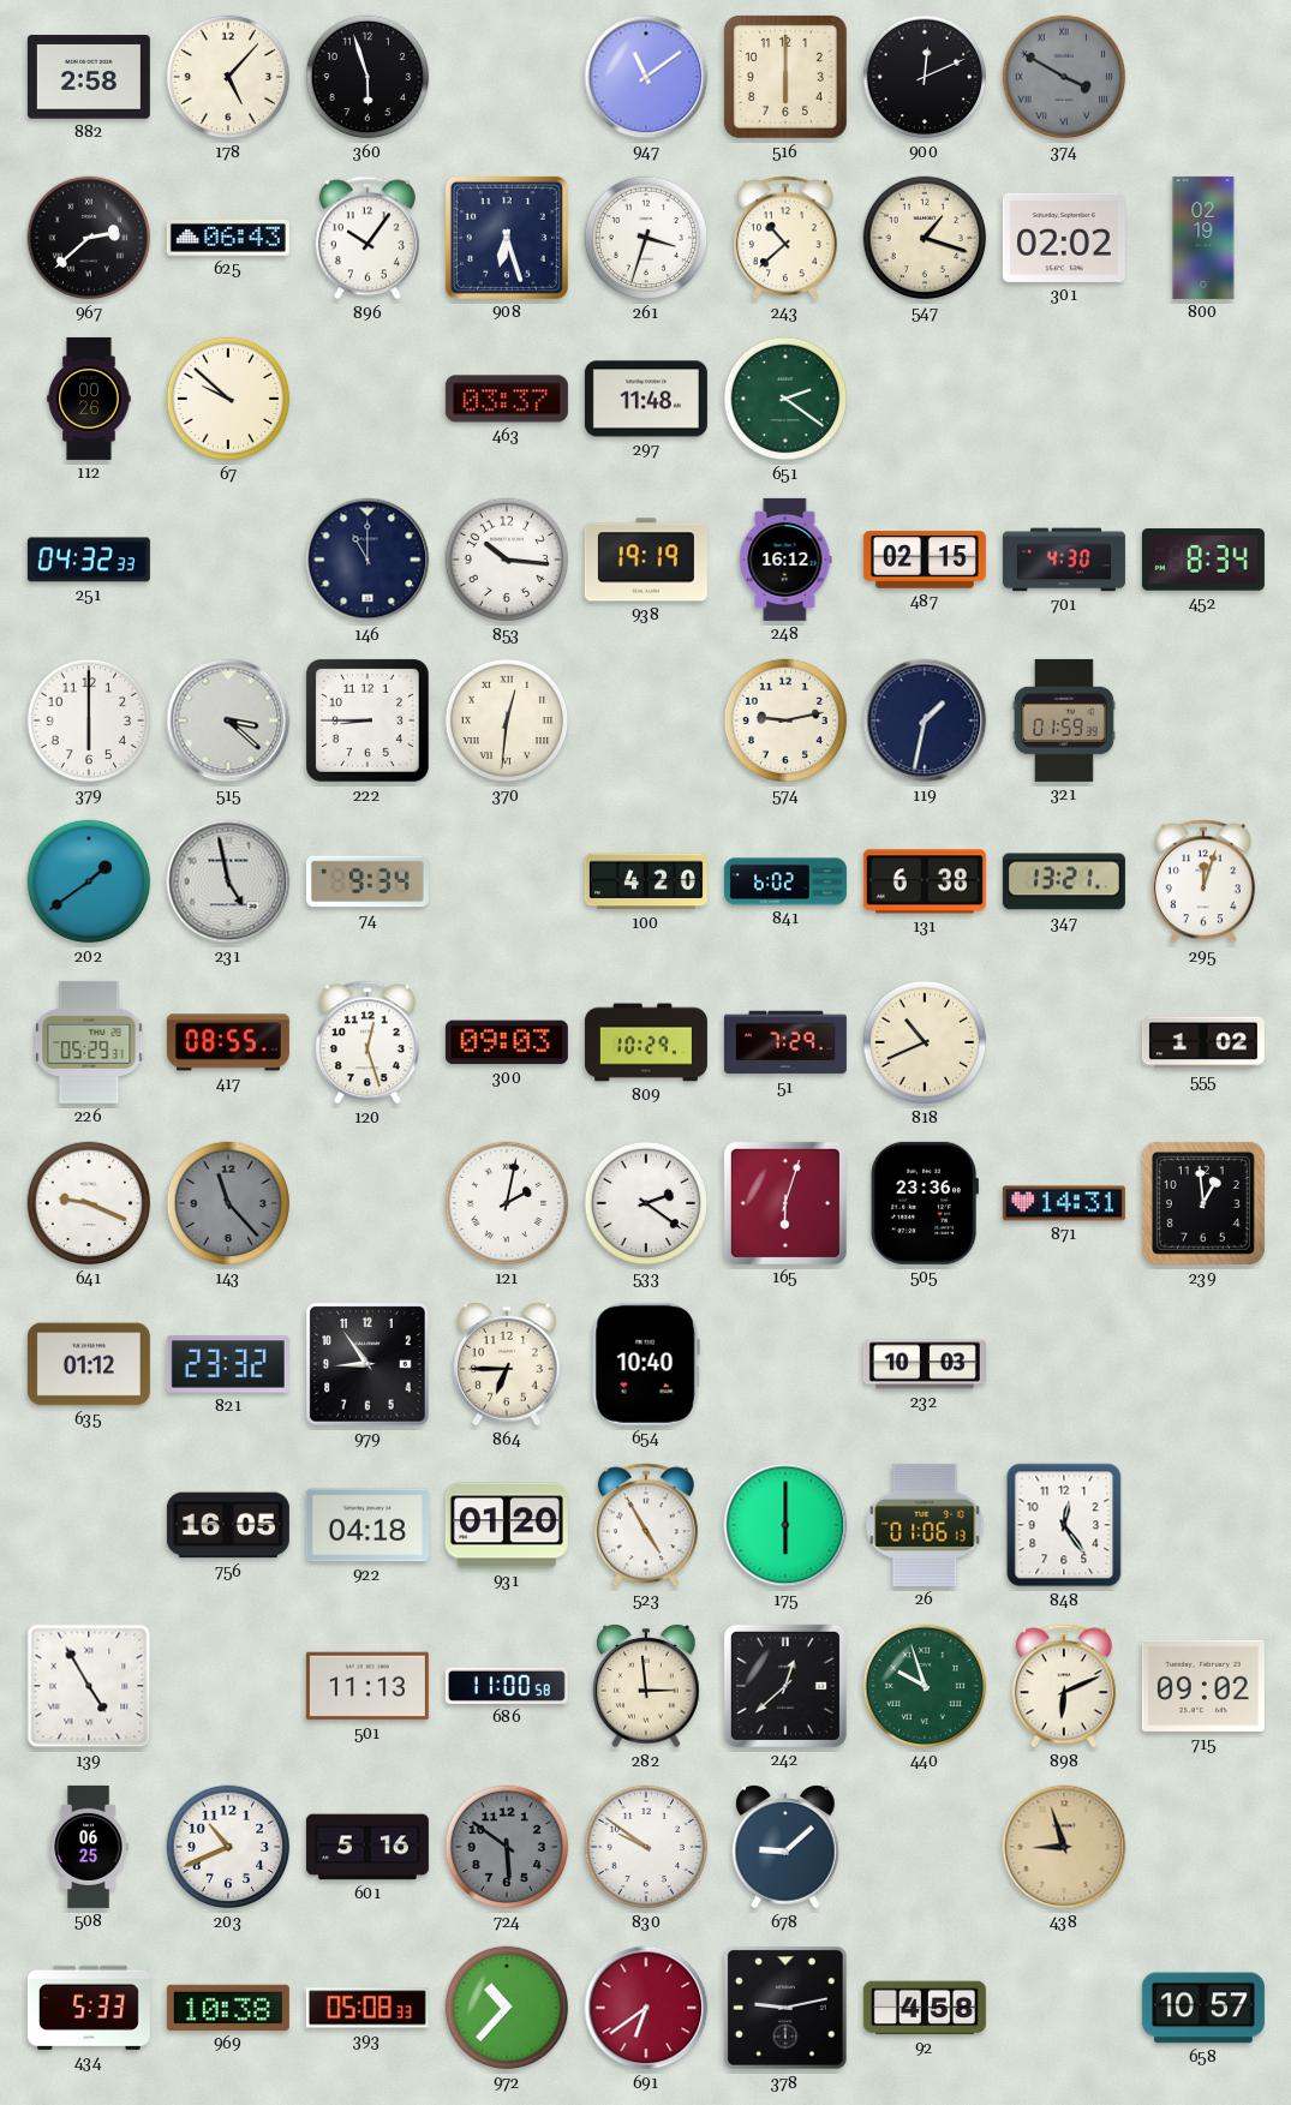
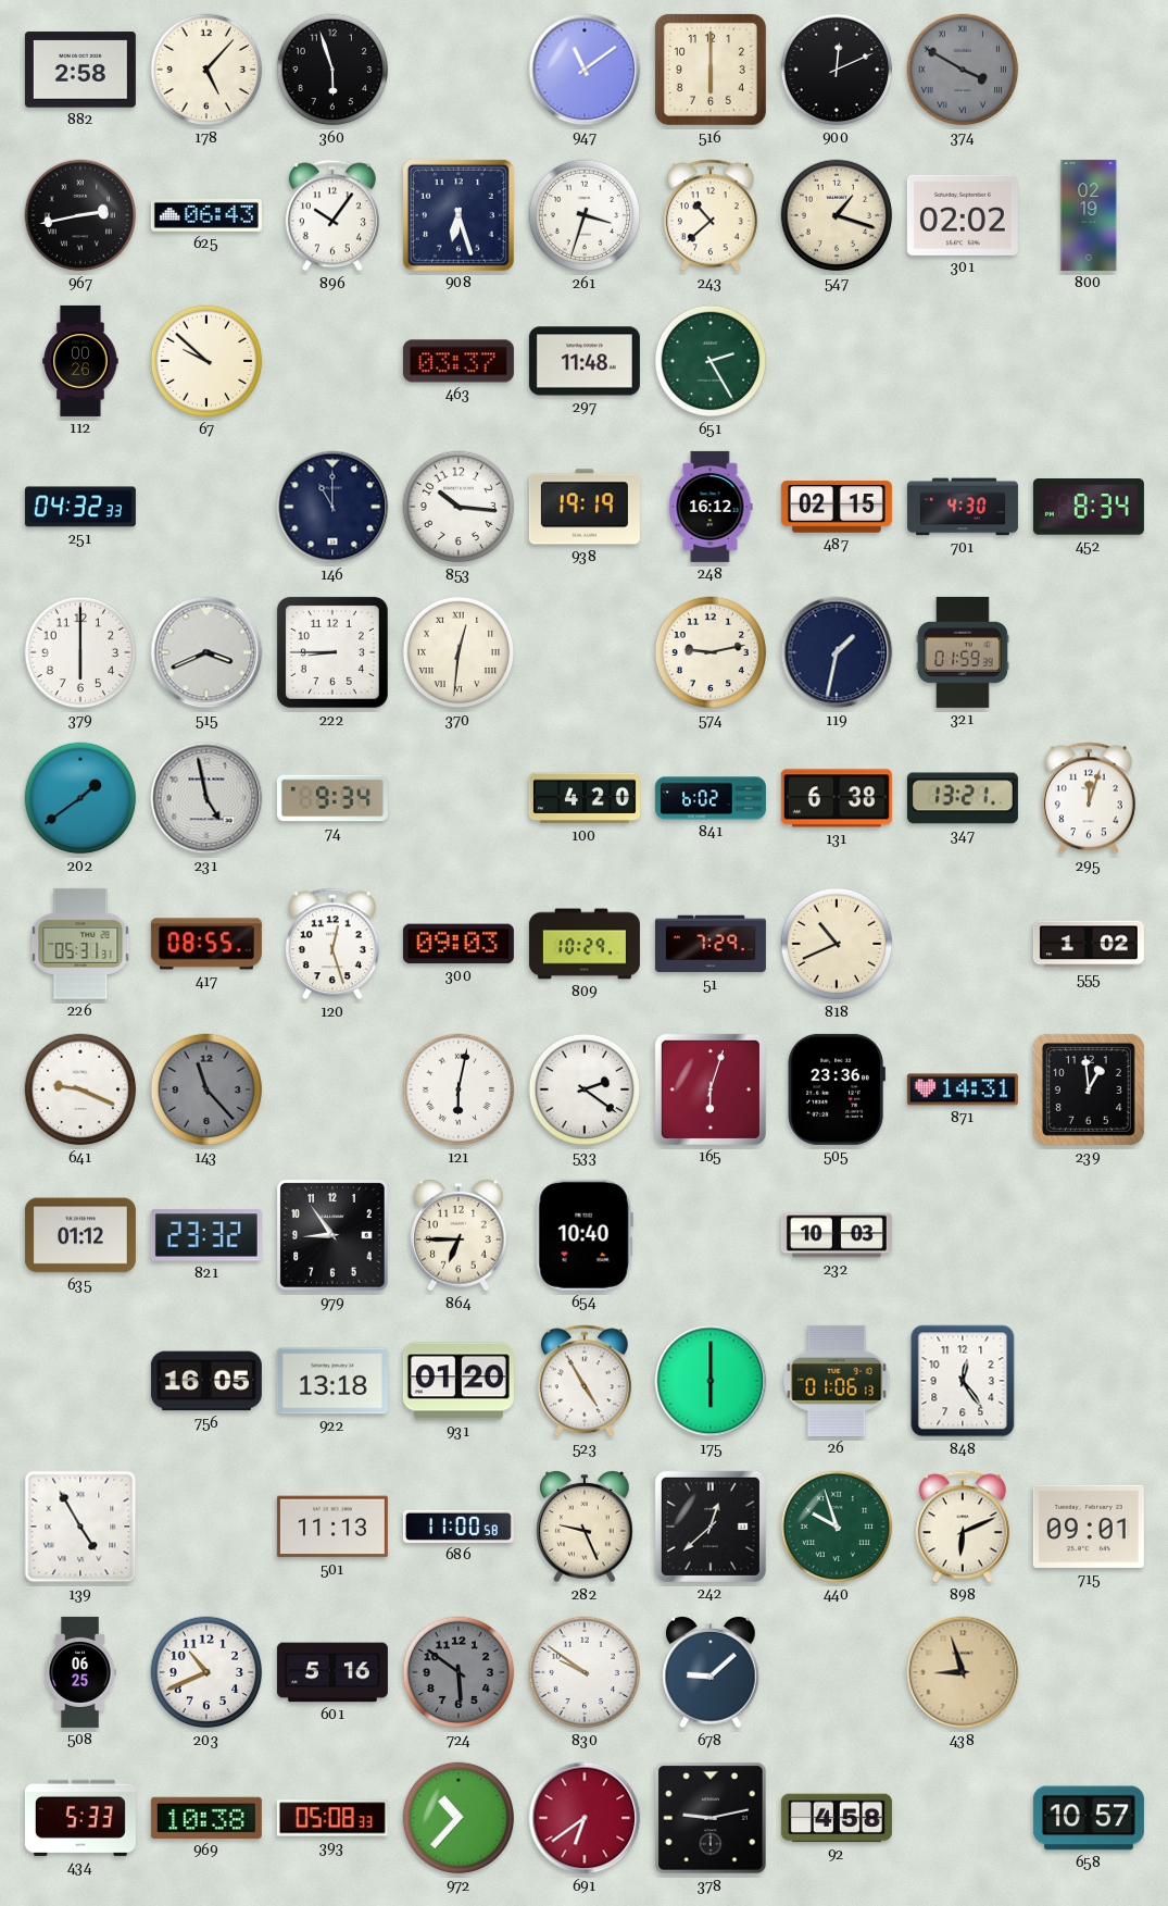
967: 2:38 -> 2:43
651: 2:21 -> 2:25
515: 3:22 -> 3:41
226: 05:29 -> 05:31
121: 2:02 -> 6:02
922: 04:18 -> 13:18
282: 2:59 -> 9:26
715: 09:02 -> 09:01
